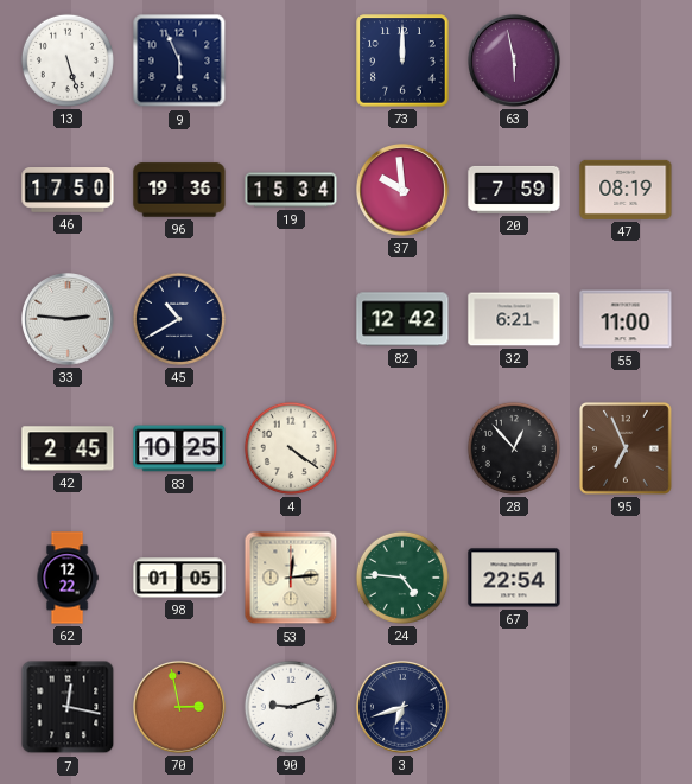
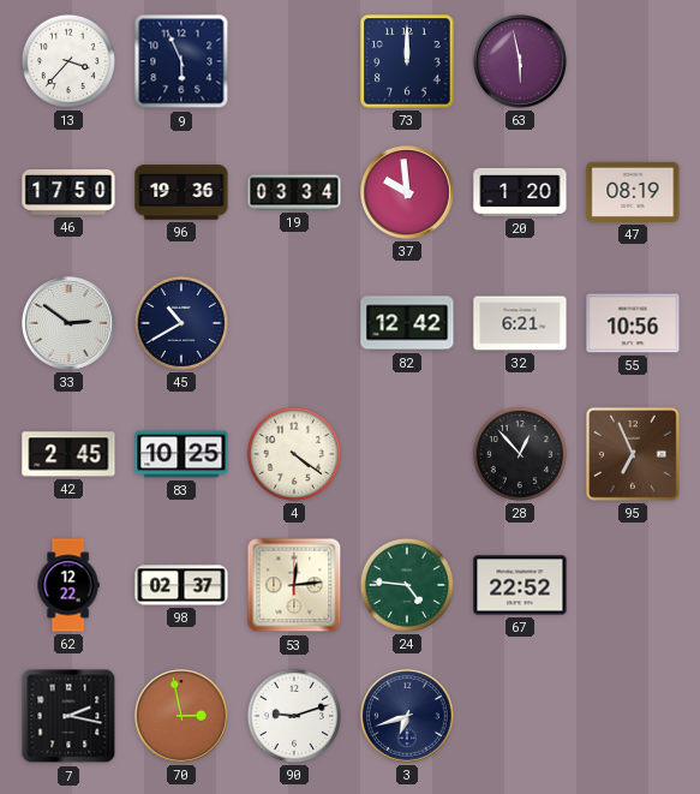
13: 5:27 -> 3:37
19: 15:34 -> 03:34
20: 7:59 -> 1:20
33: 2:46 -> 2:51
55: 11:00 -> 10:56
98: 01:05 -> 02:37
67: 22:54 -> 22:52
7: 12:17 -> 2:17
